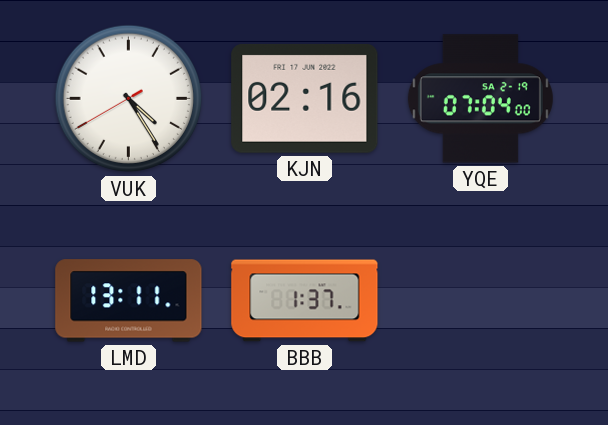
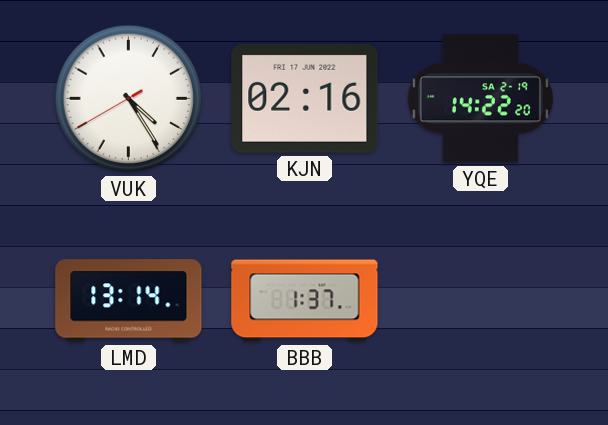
YQE: 07:04 -> 14:22
LMD: 13:11 -> 13:14
